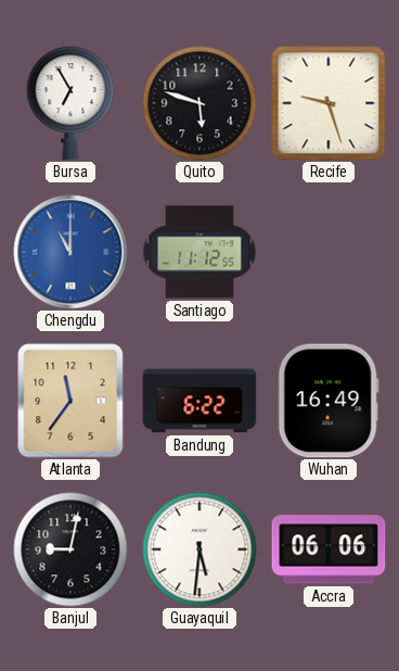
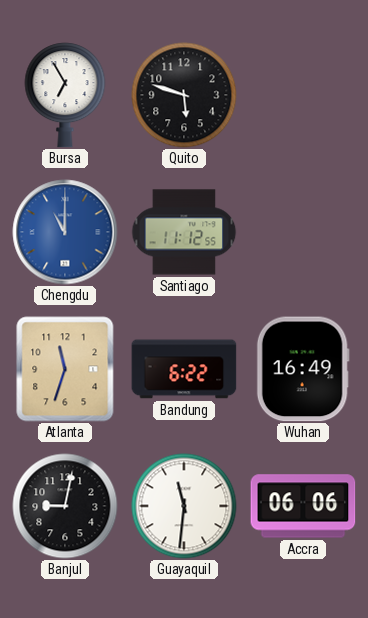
Recife: 9:27 -> none
Atlanta: 11:36 -> 11:33
Guayaquil: 5:31 -> 11:31
